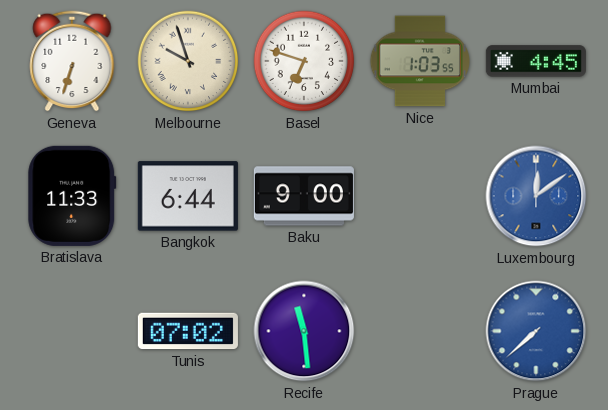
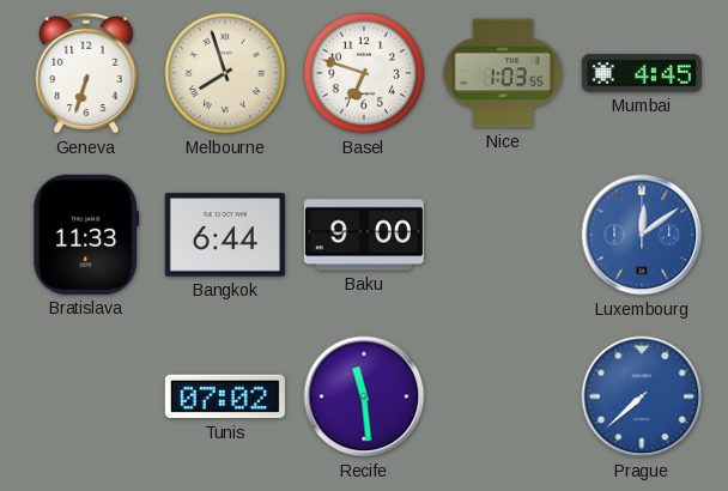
Melbourne: 9:57 -> 7:57
